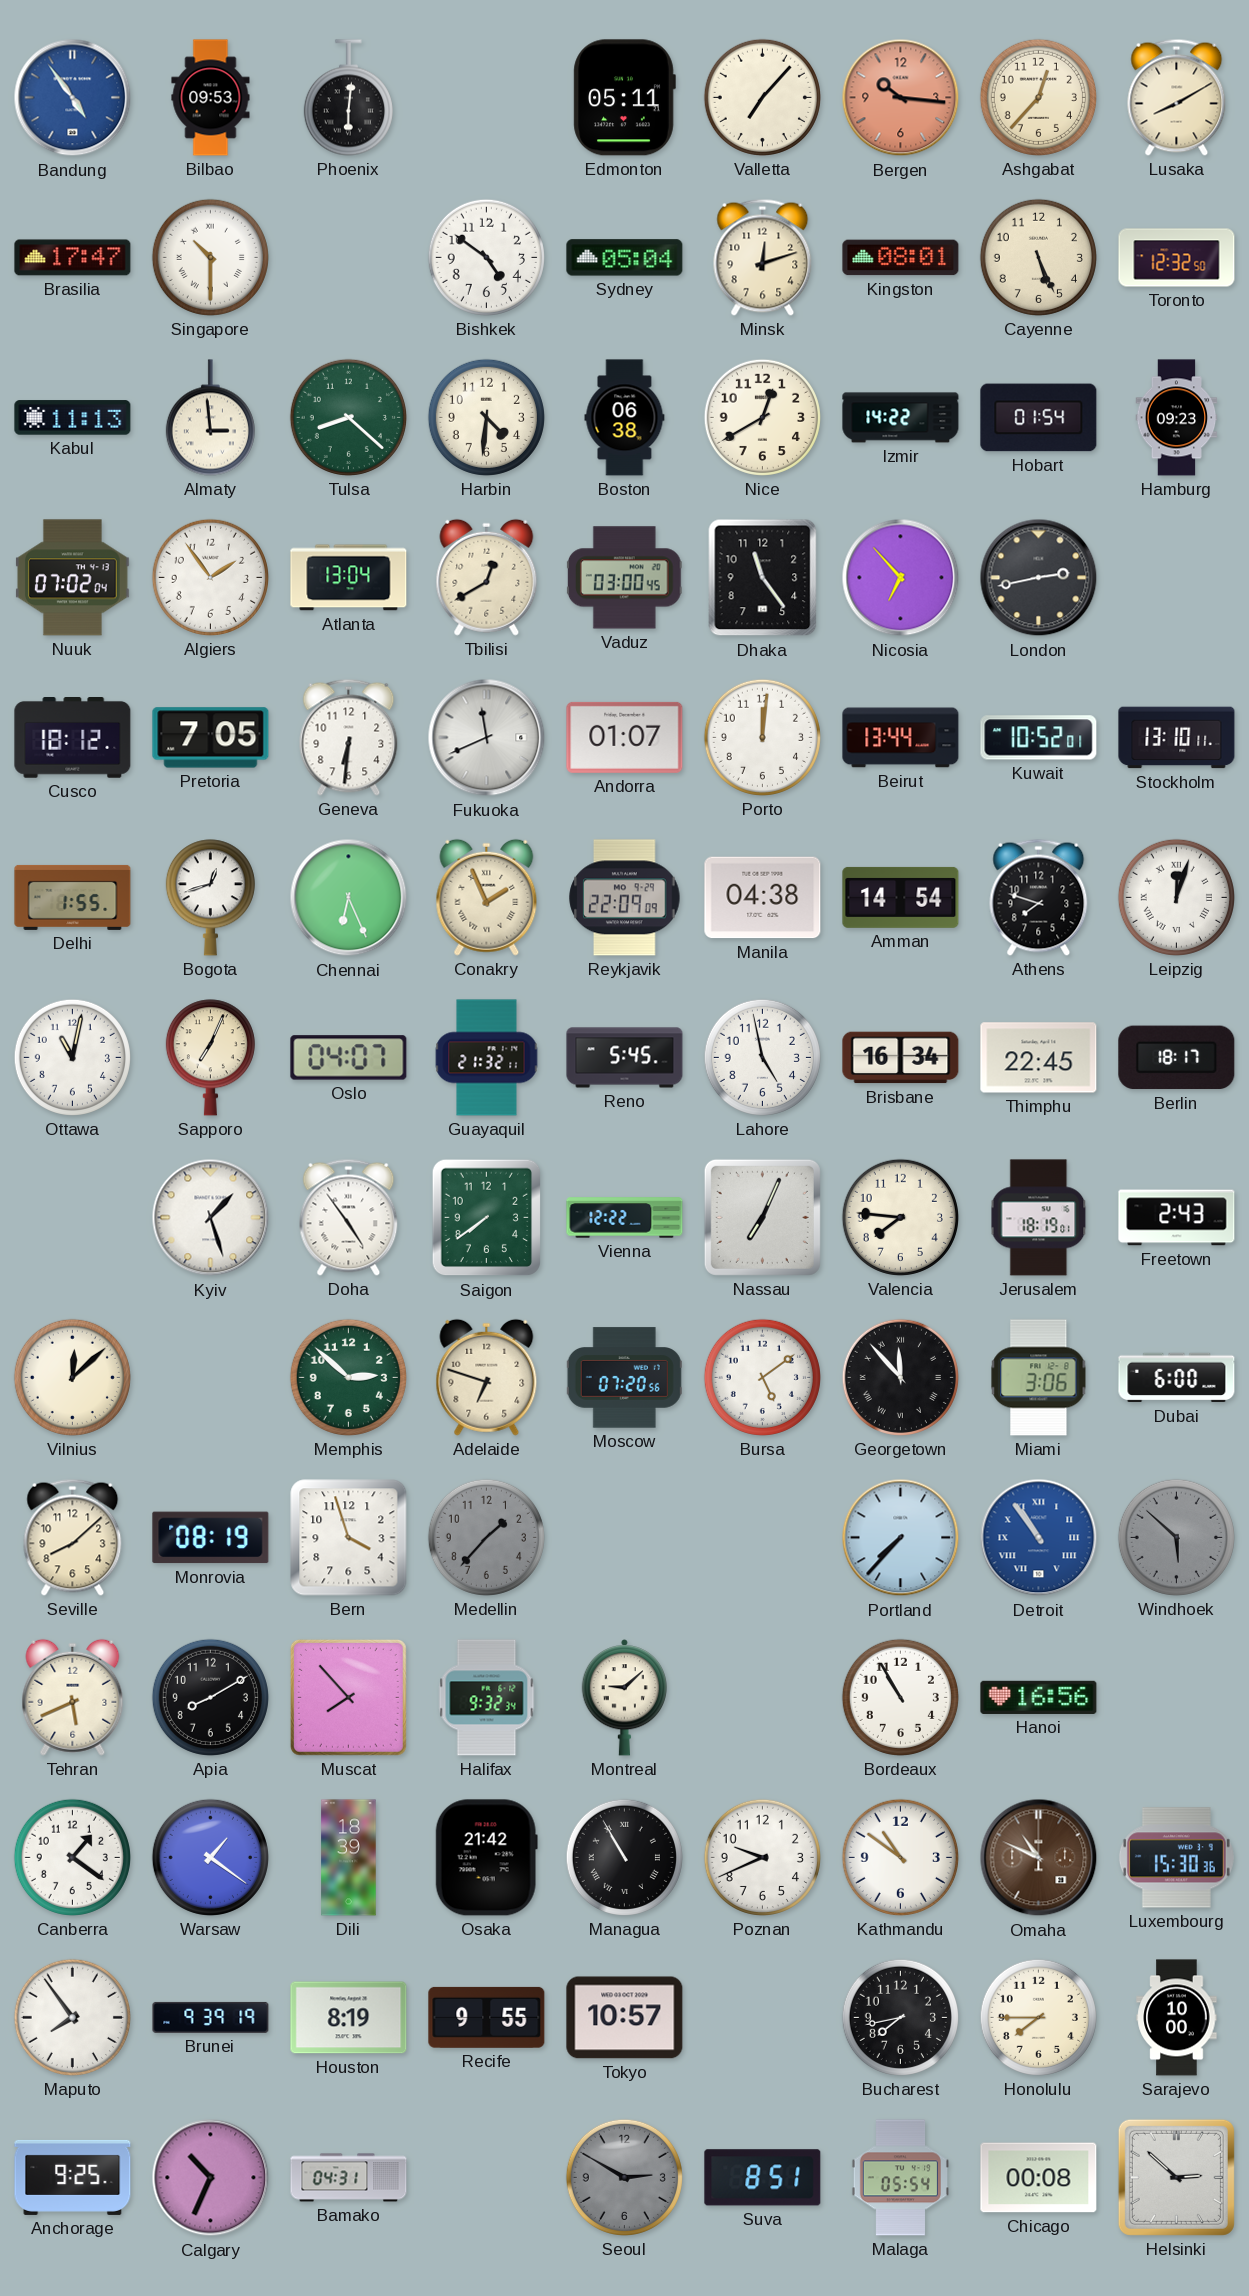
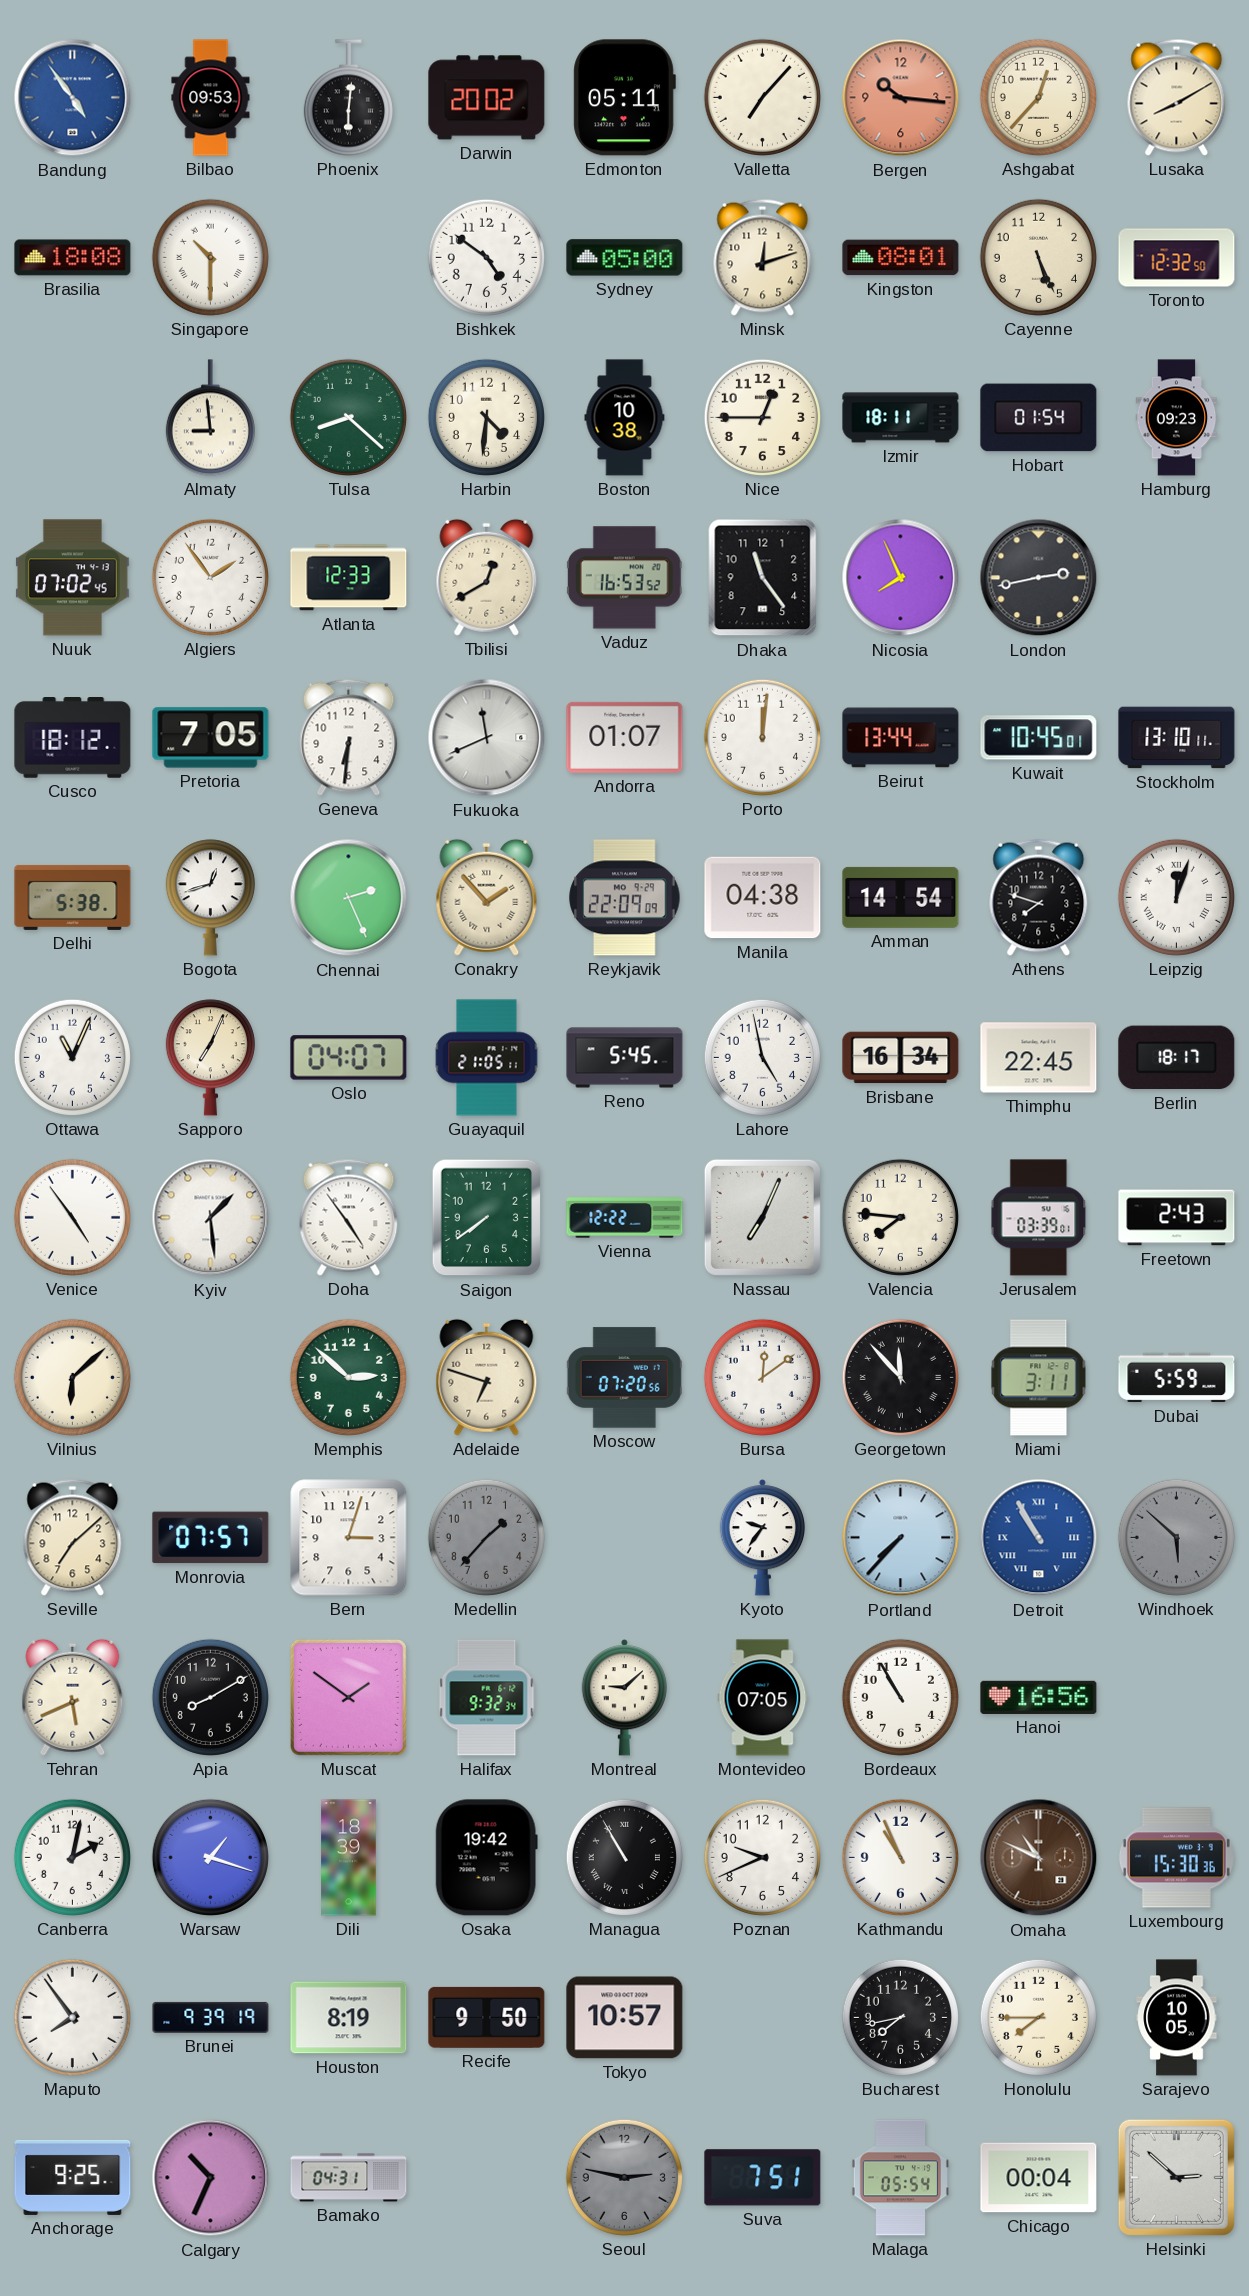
Darwin: none -> 20:02
Brasilia: 17:47 -> 18:08
Sydney: 05:04 -> 05:00
Kabul: 11:13 -> none
Almaty: 2:59 -> 8:59
Boston: 06:38 -> 10:38
Nice: 12:40 -> 12:45
Izmir: 14:22 -> 18:11
Nuuk: 07:02:04 -> 07:02:45
Atlanta: 13:04 -> 12:33
Vaduz: 03:00 -> 16:53
Nicosia: 6:53 -> 7:56
Kuwait: 10:52 -> 10:45
Delhi: 1:55 -> 5:38
Chennai: 6:26 -> 2:26
Conakry: 1:56 -> 1:53
Ottawa: 11:02 -> 11:04
Guayaquil: 21:32 -> 21:05
Venice: none -> 4:54
Kyiv: 1:27 -> 1:29
Jerusalem: 18:19 -> 03:39
Vilnius: 12:08 -> 6:08
Bursa: 5:09 -> 12:09
Miami: 3:06 -> 3:11
Dubai: 6:00 -> 5:59
Seville: 8:08 -> 7:08
Monrovia: 08:19 -> 07:57
Bern: 3:57 -> 3:03
Kyoto: none -> 9:36
Detroit: 10:54 -> 10:55
Muscat: 7:53 -> 1:51
Montevideo: none -> 07:05
Canberra: 1:21 -> 2:02
Warsaw: 1:21 -> 1:18
Osaka: 21:42 -> 19:42
Kathmandu: 10:51 -> 10:56
Recife: 9:55 -> 9:50
Sarajevo: 10:00 -> 10:05
Seoul: 2:50 -> 2:47
Suva: 8:51 -> 7:51
Chicago: 00:08 -> 00:04
